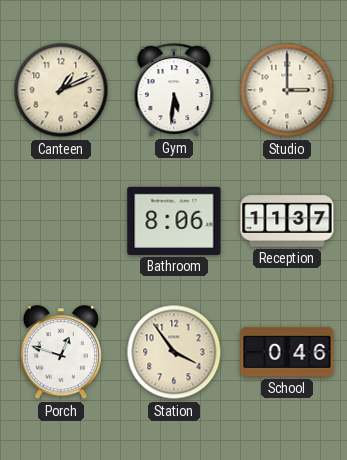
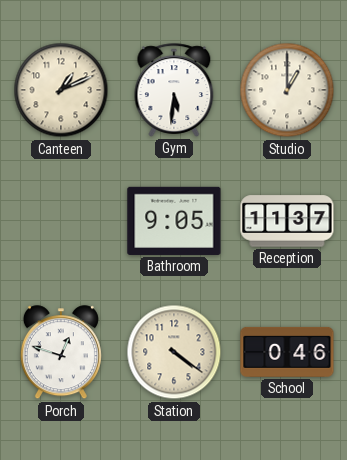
Studio: 3:00 -> 1:00
Bathroom: 8:06 -> 9:05
Station: 3:54 -> 4:21
